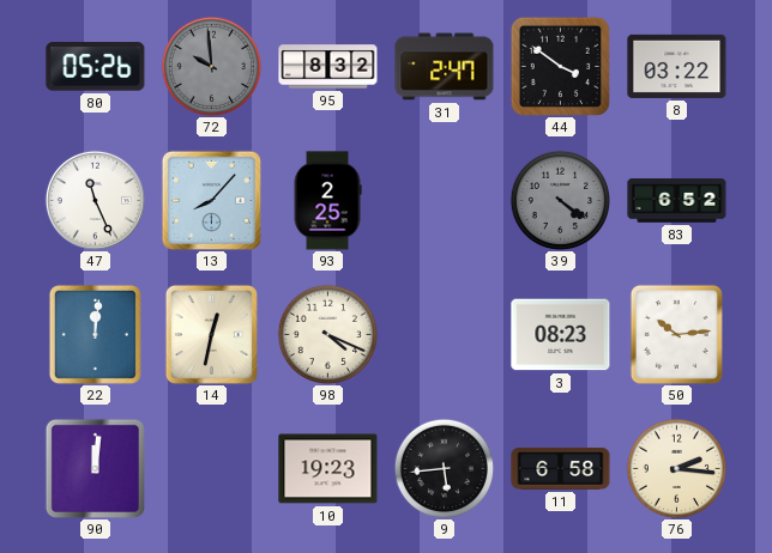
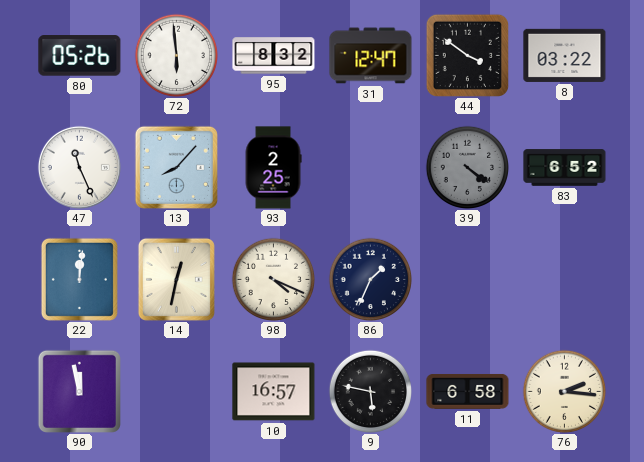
72: 9:59 -> 5:59
72 dial: grey -> white
31: 2:47 -> 12:47
86: none -> 1:34
3: 08:23 -> none
50: 10:14 -> none
90: 12:01 -> 11:58
10: 19:23 -> 16:57
9: 5:44 -> 5:47
